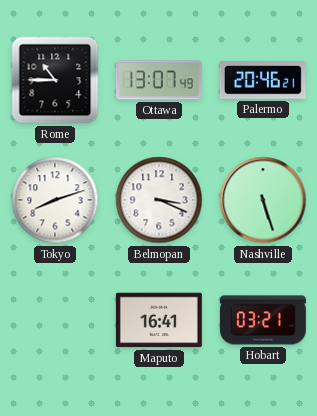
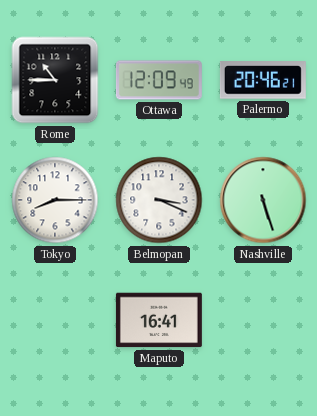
Ottawa: 13:07 -> 12:09
Tokyo: 8:12 -> 8:15
Hobart: 03:21 -> none
